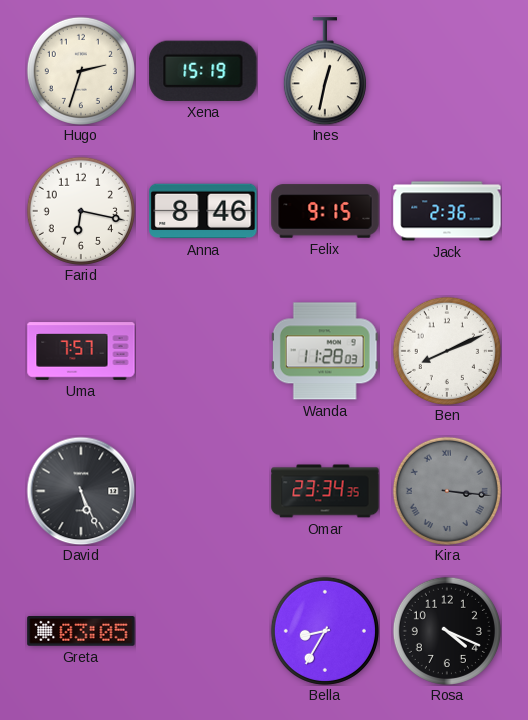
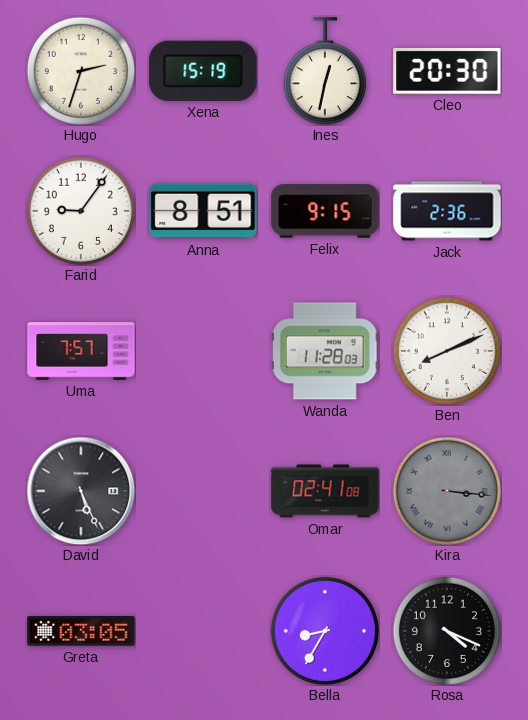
Cleo: none -> 20:30
Farid: 6:17 -> 9:06
Anna: 8:46 -> 8:51
Omar: 23:34 -> 02:41
